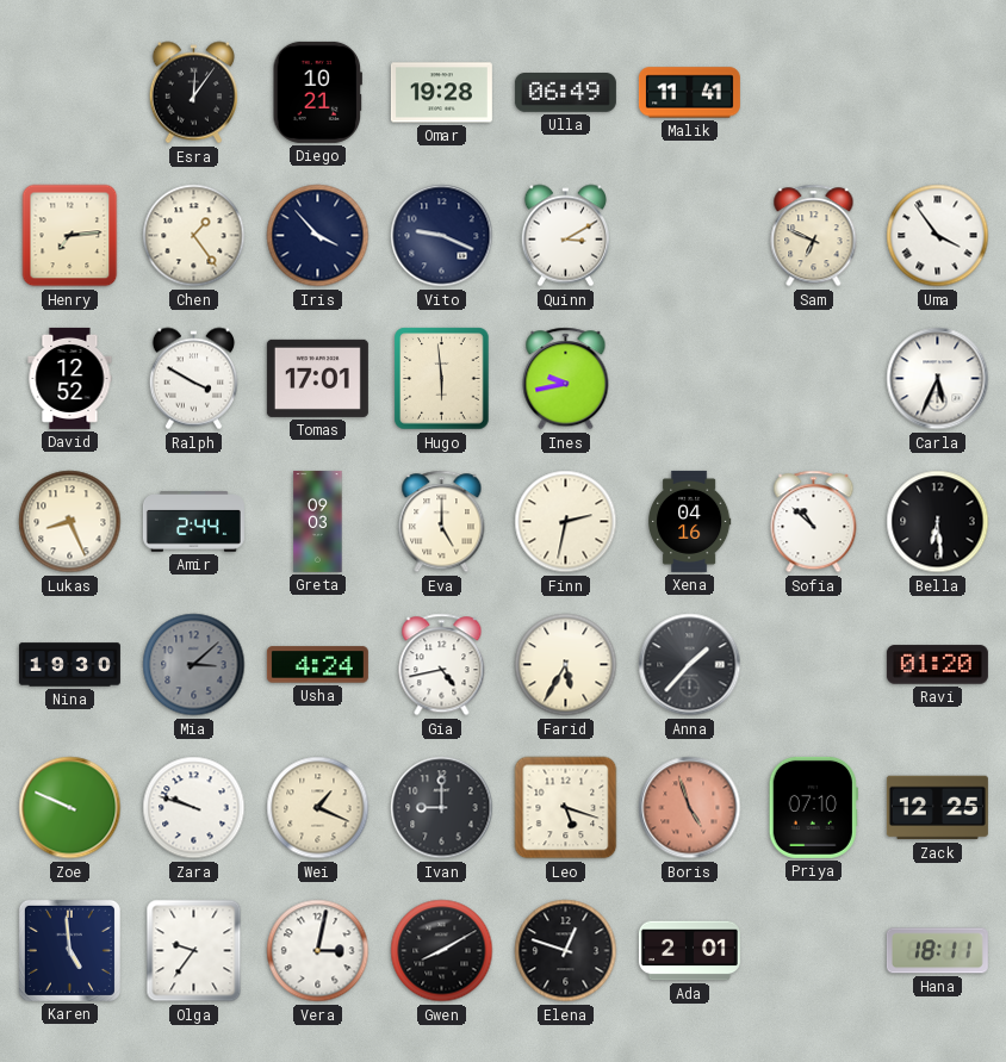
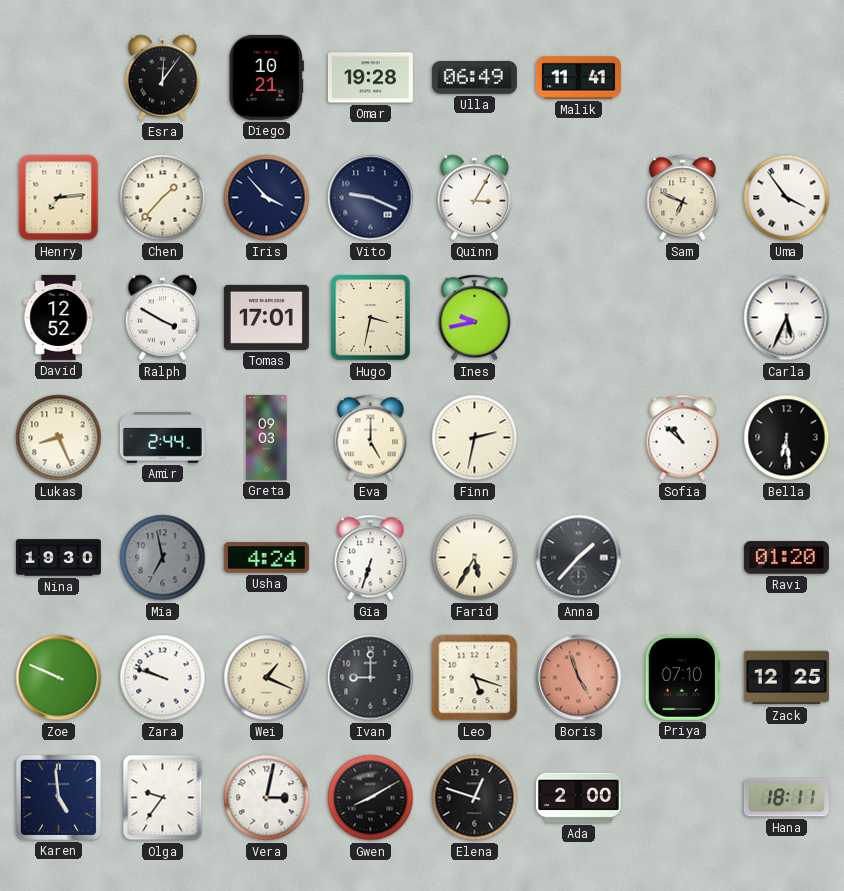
Chen: 1:24 -> 1:37
Quinn: 3:10 -> 3:05
Hugo: 5:59 -> 3:32
Xena: 04:16 -> none
Mia: 3:08 -> 6:58
Gia: 4:43 -> 6:33
Ada: 2:01 -> 2:00
